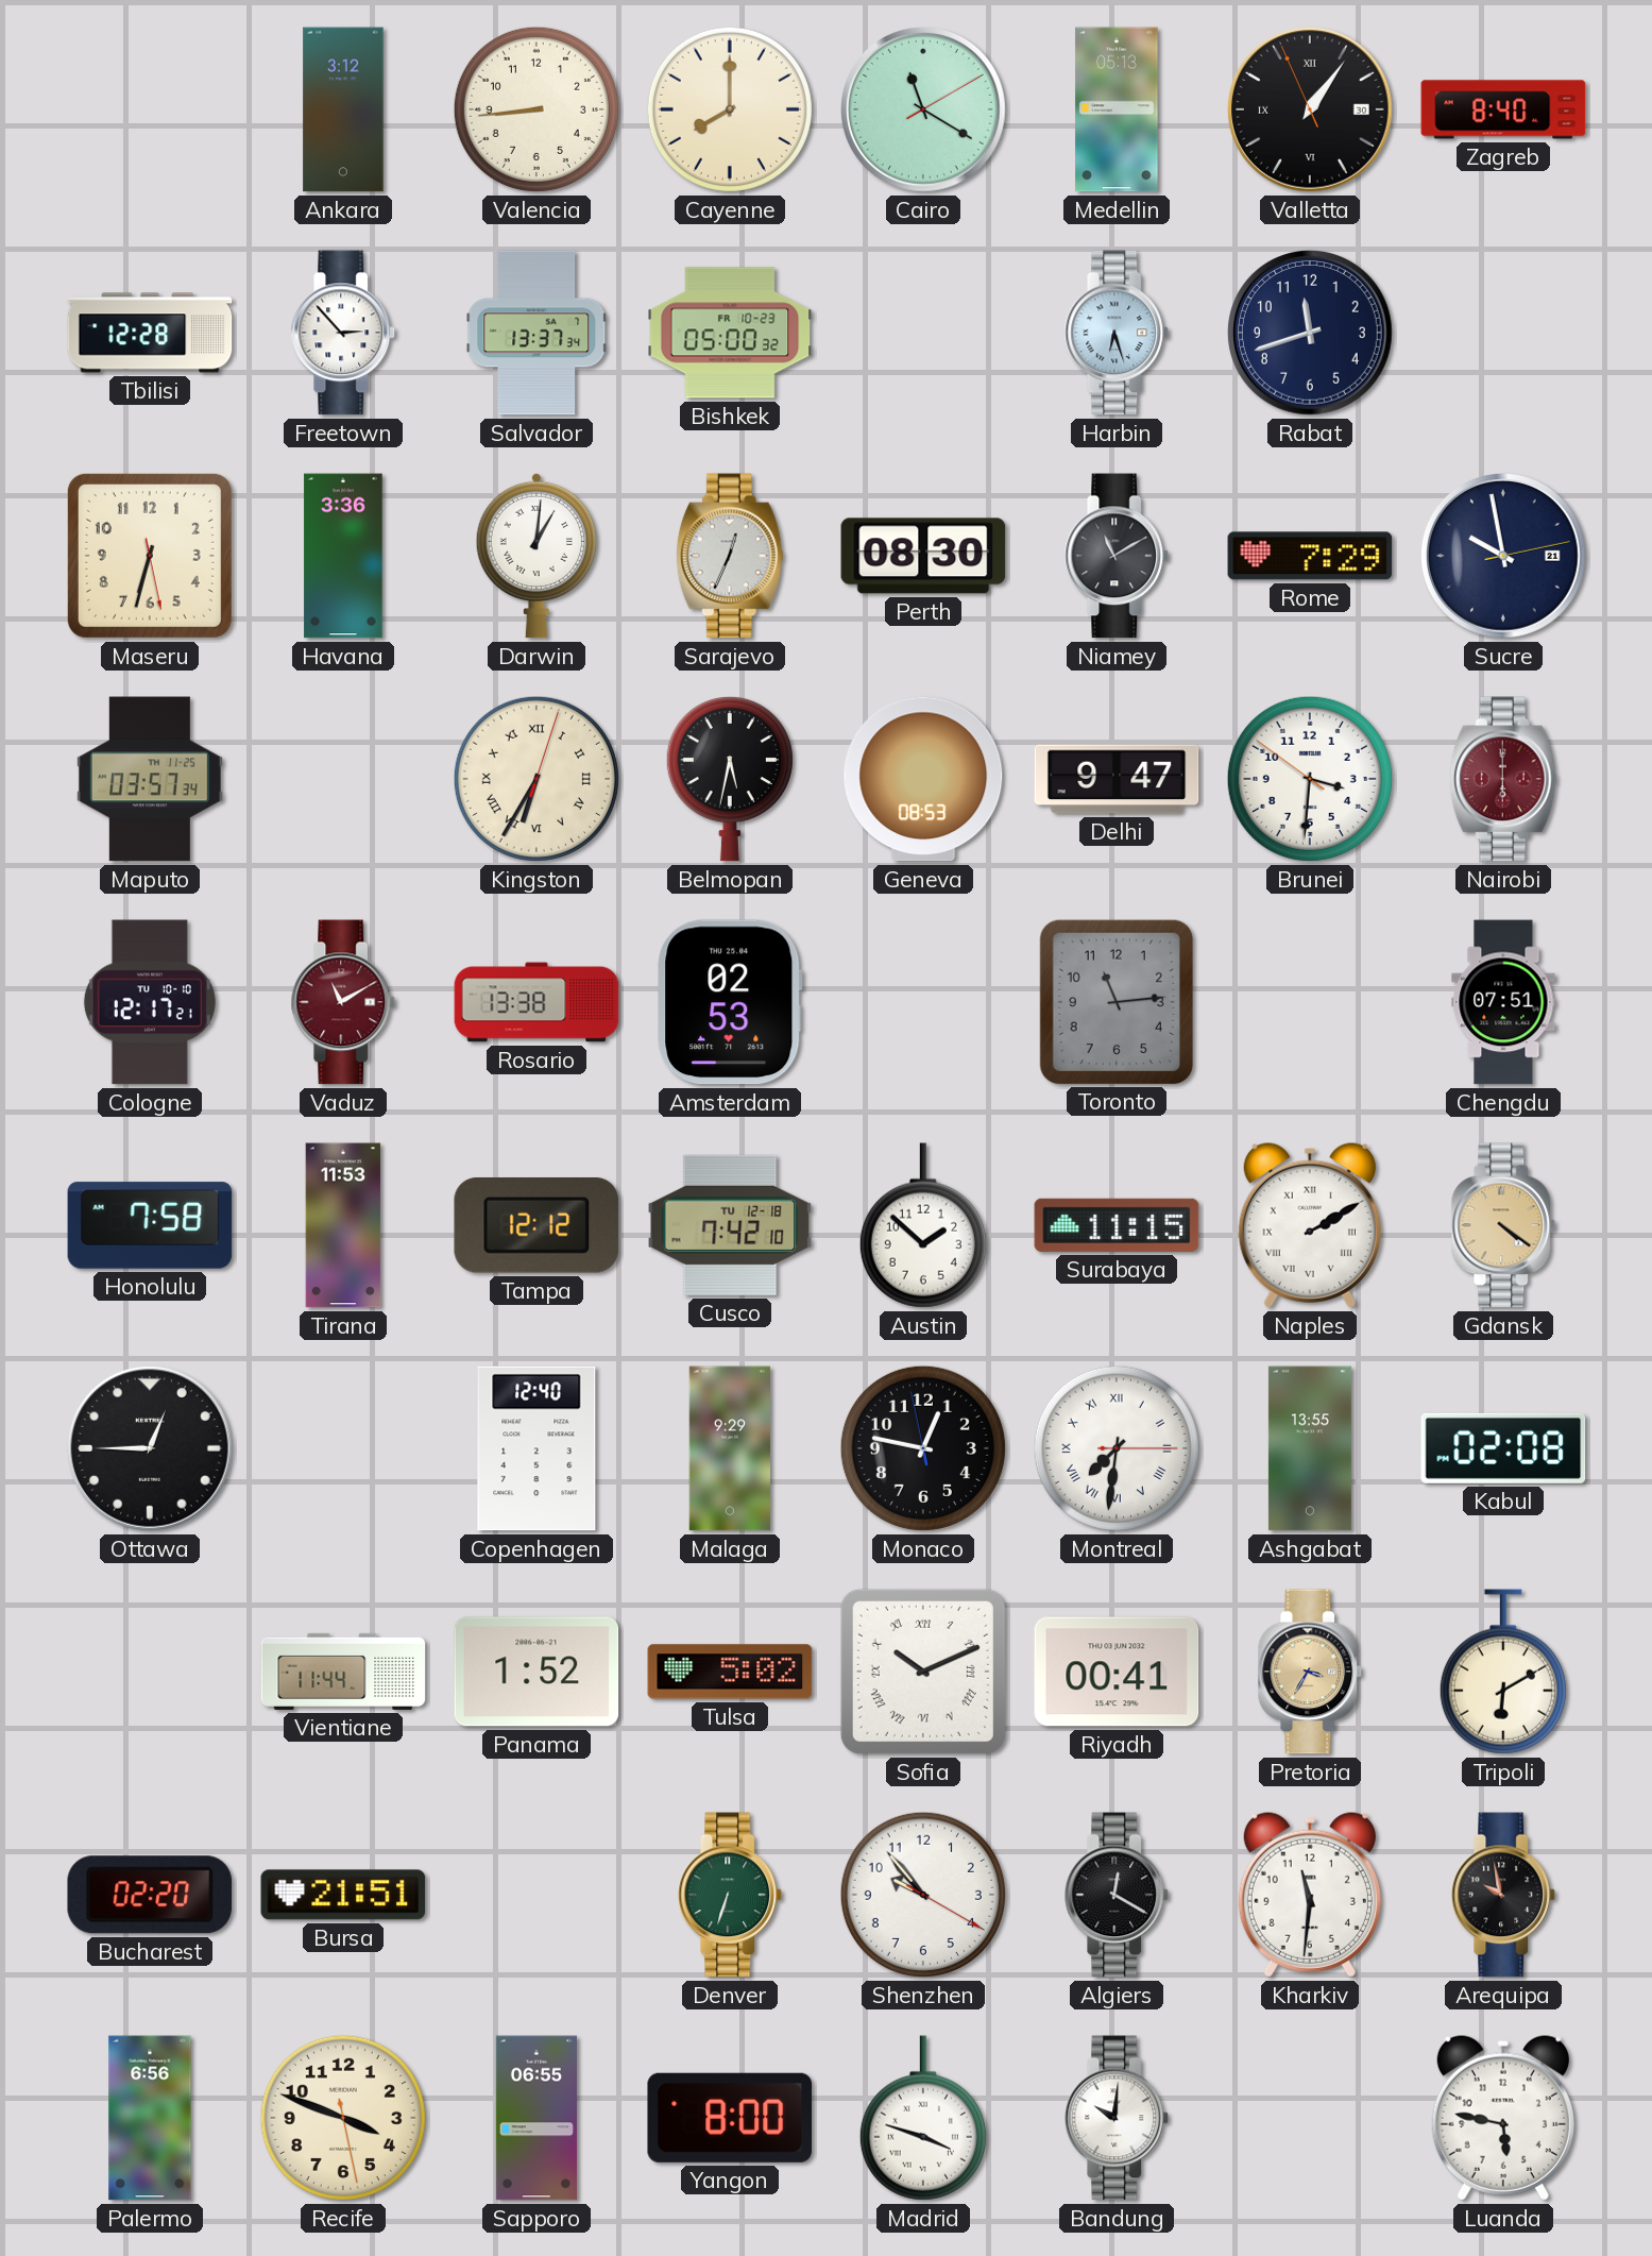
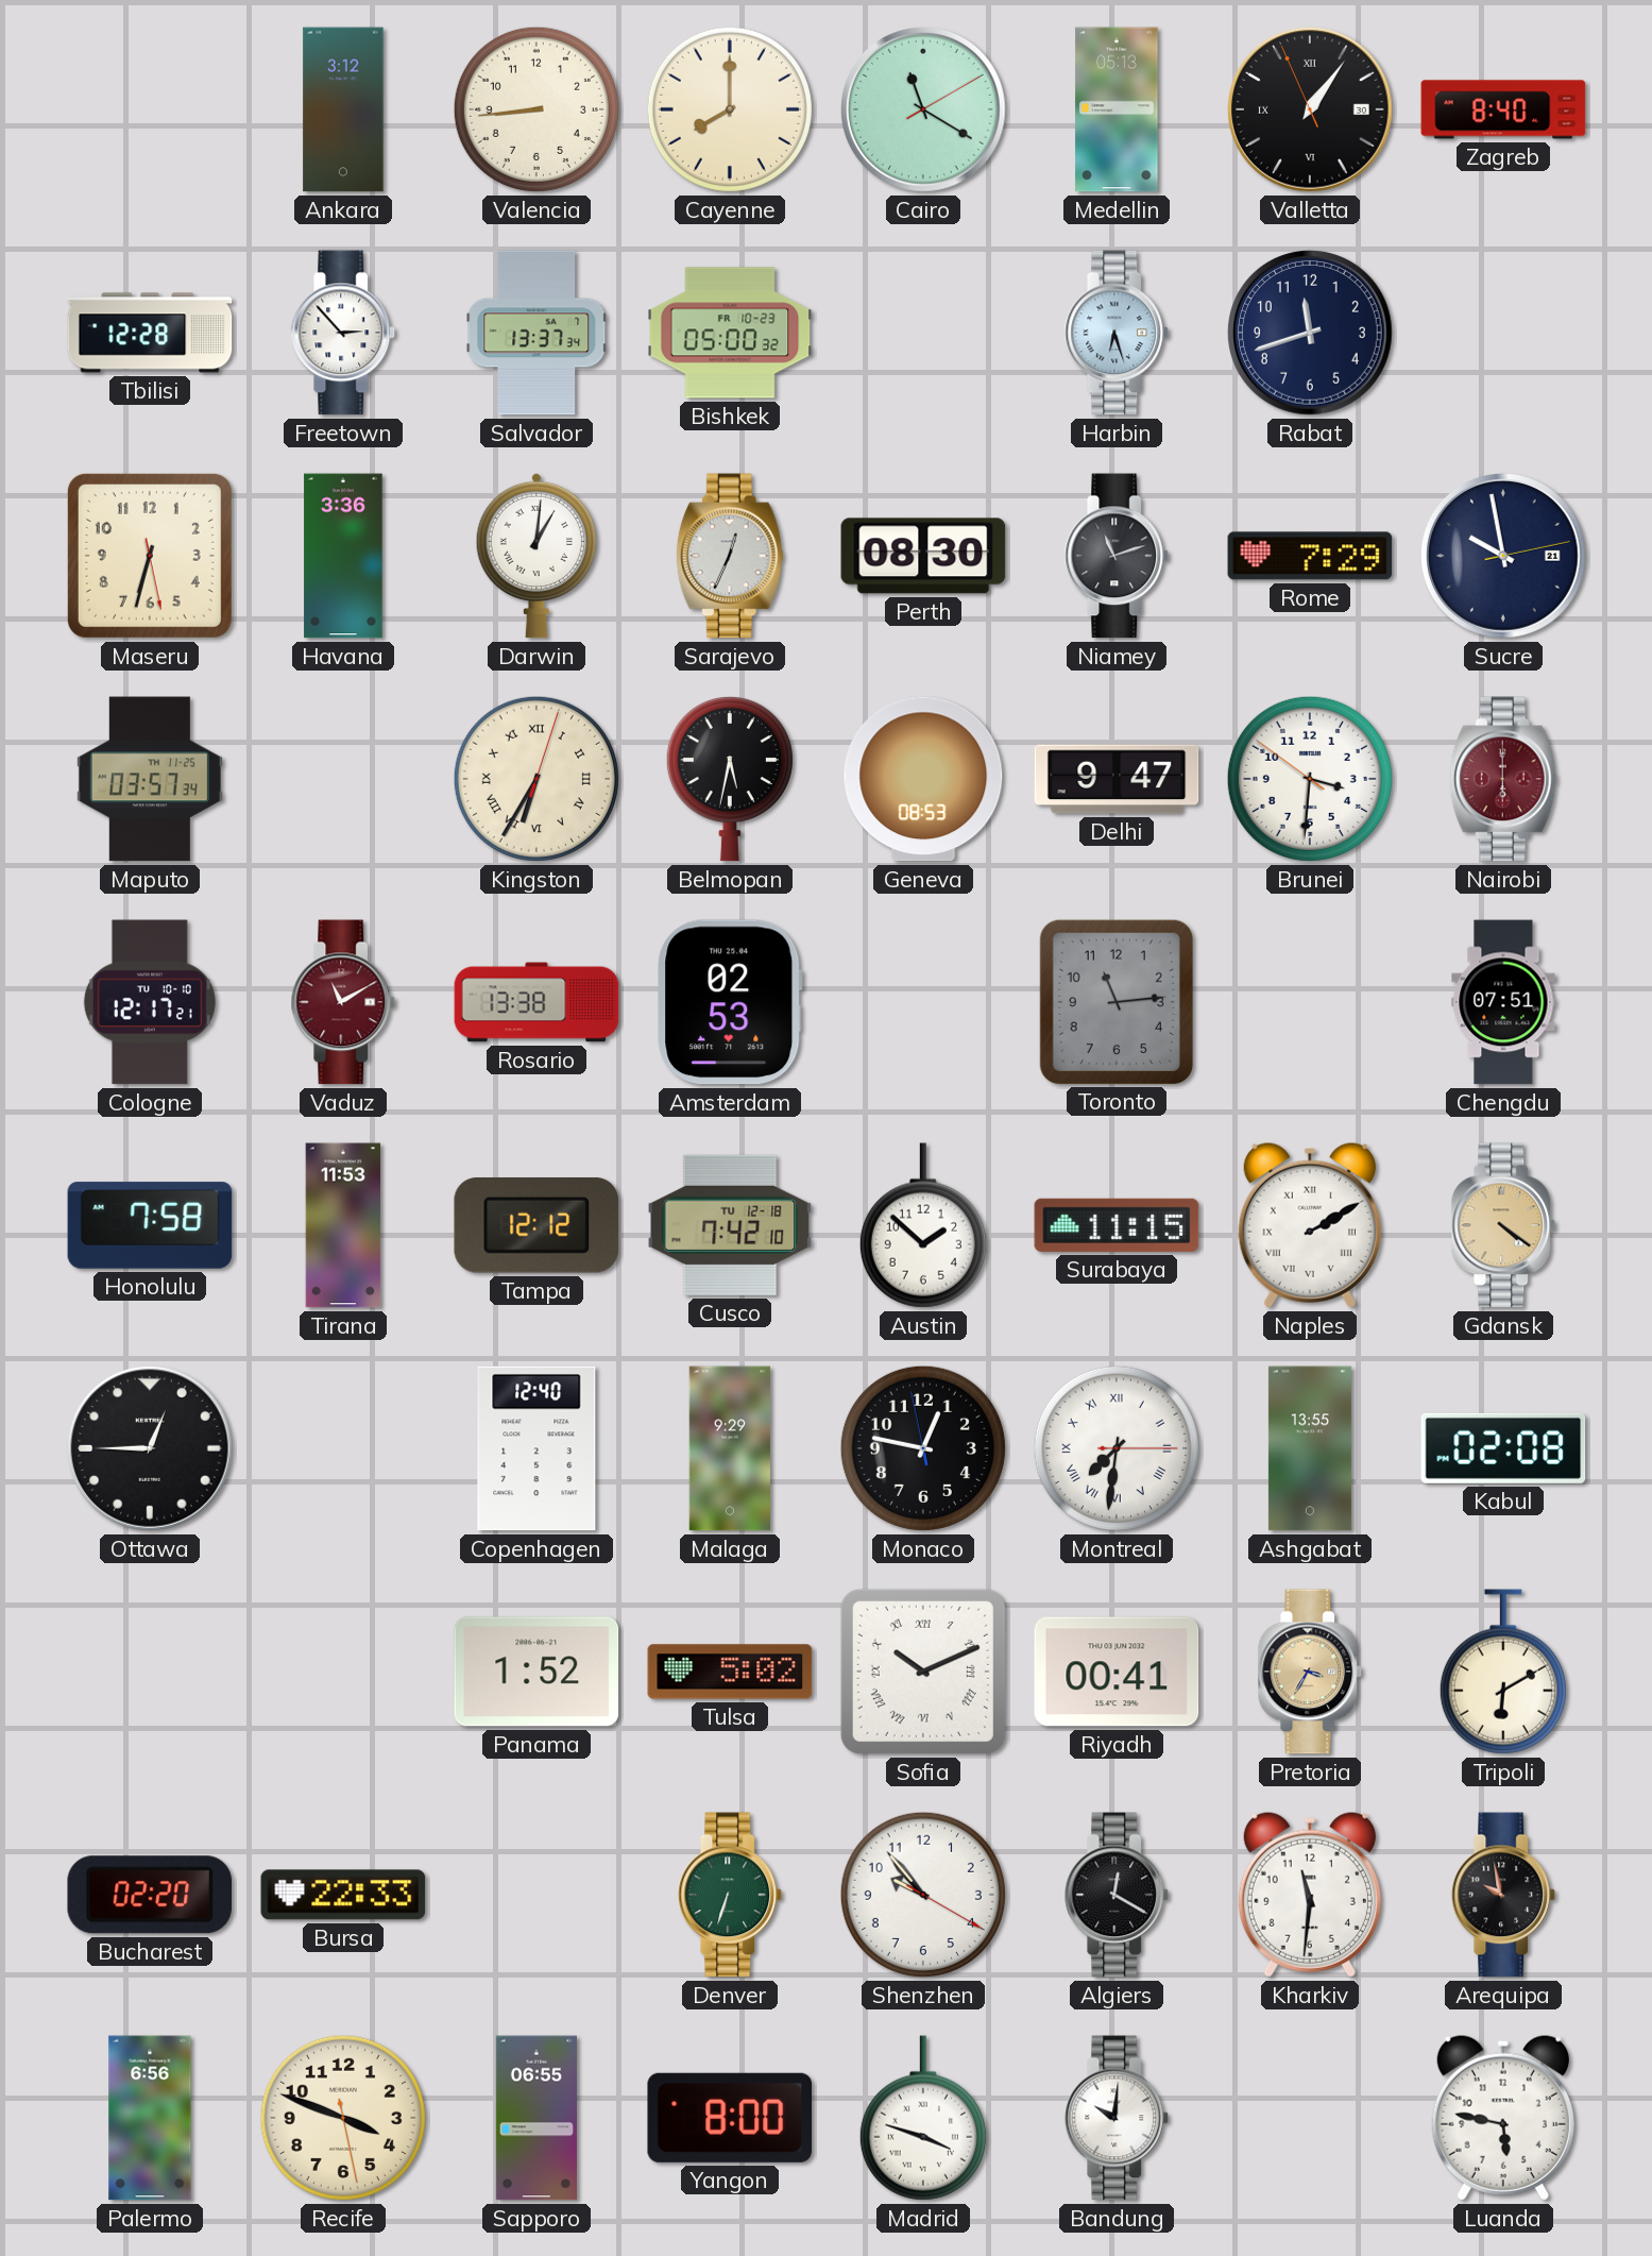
Niamey: 11:10 -> 11:12
Vientiane: 11:44 -> none
Bursa: 21:51 -> 22:33
